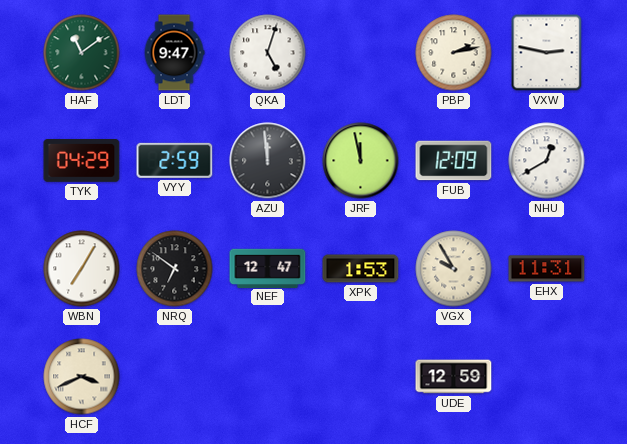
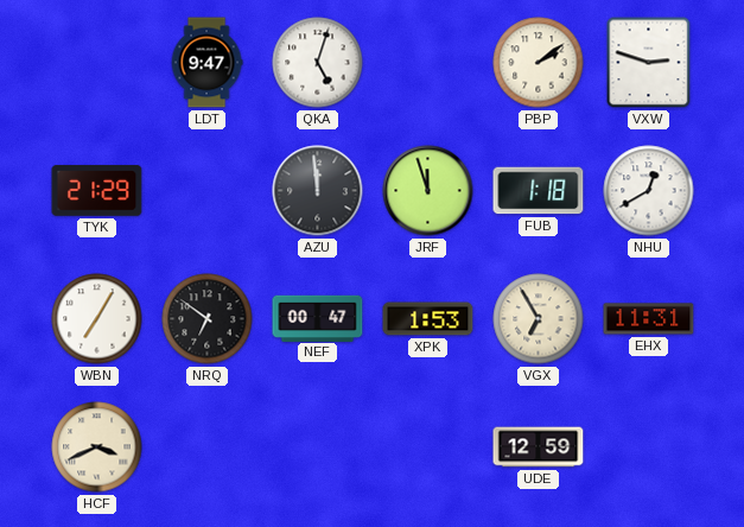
HAF: 11:09 -> none
PBP: 2:13 -> 2:09
VXW: 2:47 -> 2:48
TYK: 04:29 -> 21:29
VYY: 2:59 -> none
JRF: 11:58 -> 11:57
FUB: 12:09 -> 1:18
NEF: 12:47 -> 00:47
VGX: 9:55 -> 6:55
